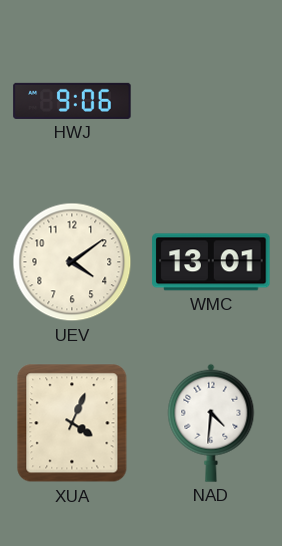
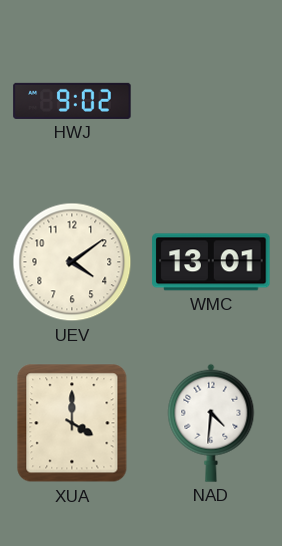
HWJ: 9:06 -> 9:02
XUA: 4:04 -> 4:00
